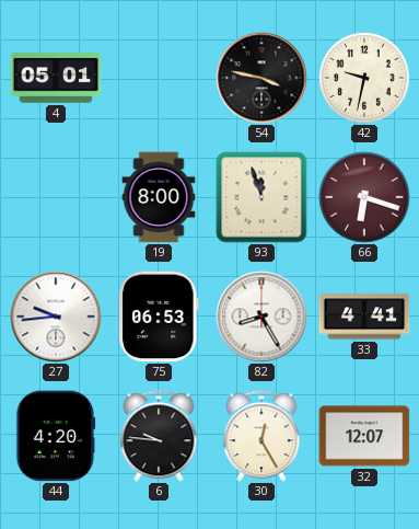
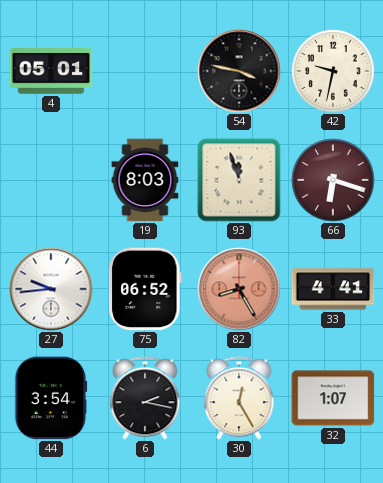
19: 8:00 -> 8:03
75: 06:53 -> 06:52
82 dial: white -> salmon
44: 4:20 -> 3:54
6: 9:46 -> 2:17
32: 12:07 -> 1:07
